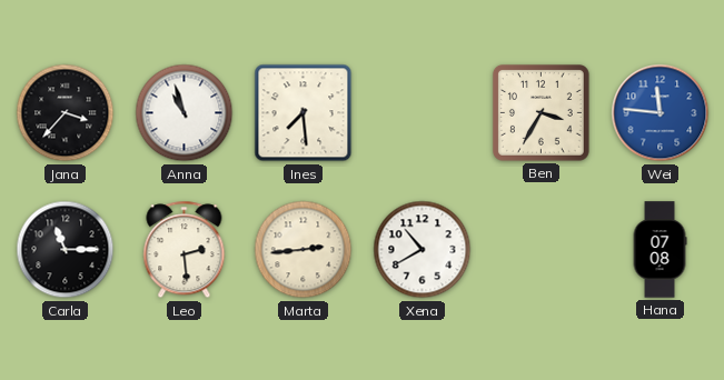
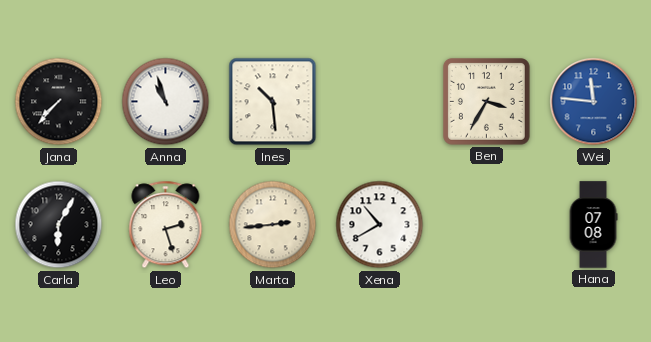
Jana: 3:37 -> 7:37
Ines: 7:29 -> 10:29
Carla: 11:15 -> 6:05
Leo: 2:29 -> 2:27
